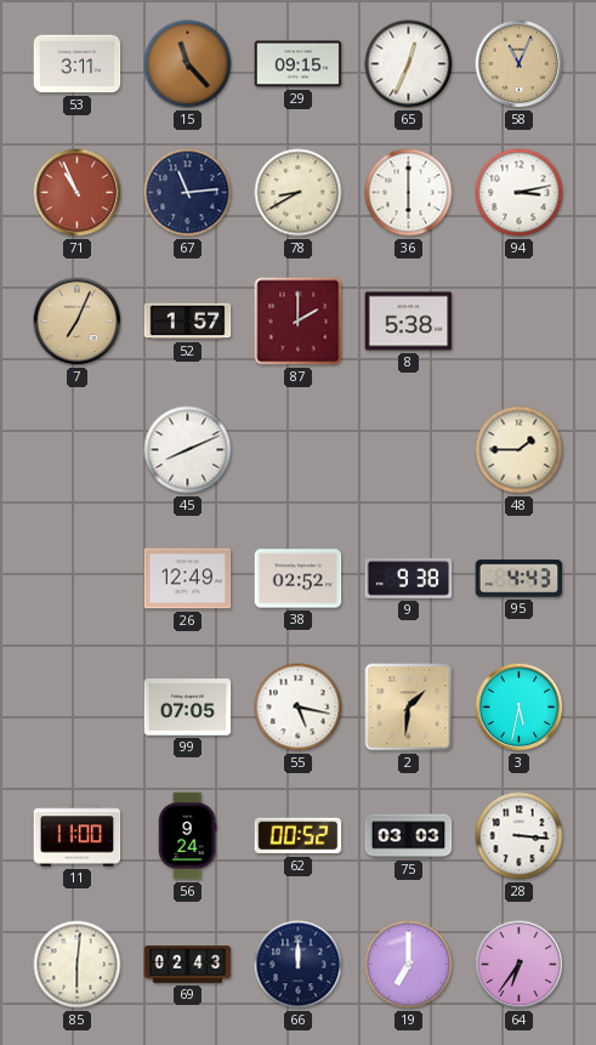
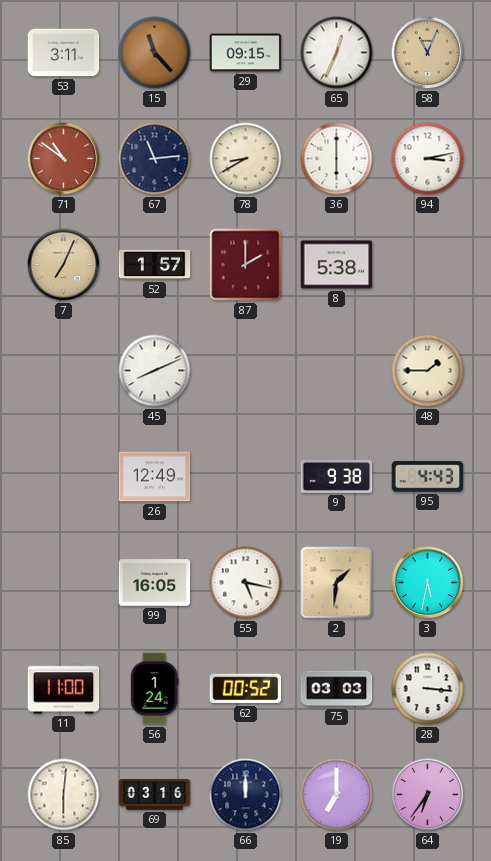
71: 10:56 -> 10:51
38: 02:52 -> none
99: 07:05 -> 16:05
56: 9:24 -> 1:24
69: 02:43 -> 03:16
